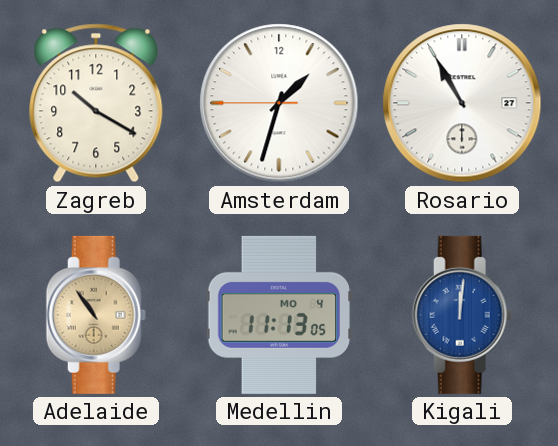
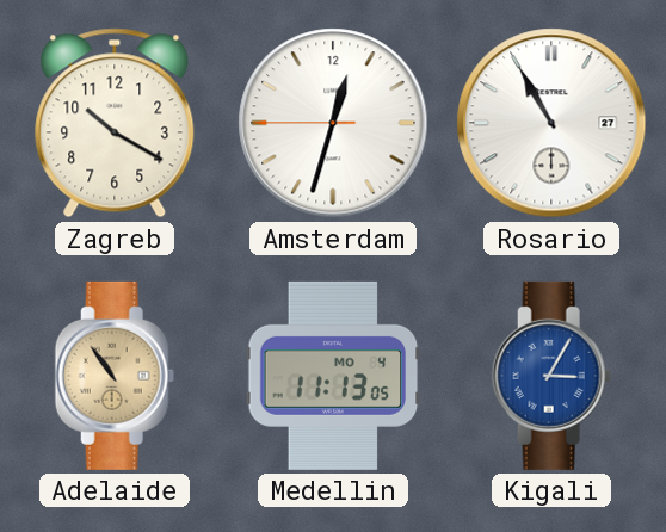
Amsterdam: 1:32 -> 12:32
Kigali: 12:01 -> 3:05
